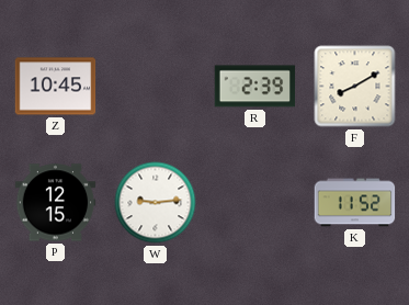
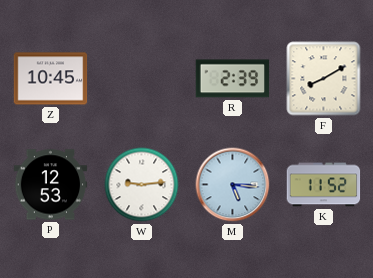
P: 12:15 -> 12:53
M: none -> 5:16
